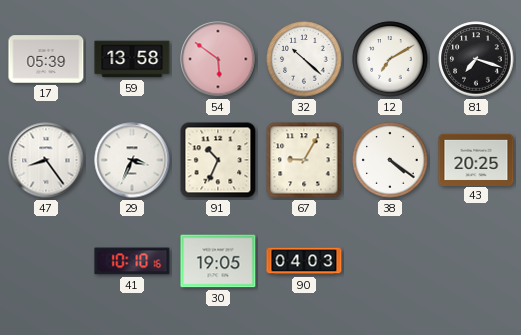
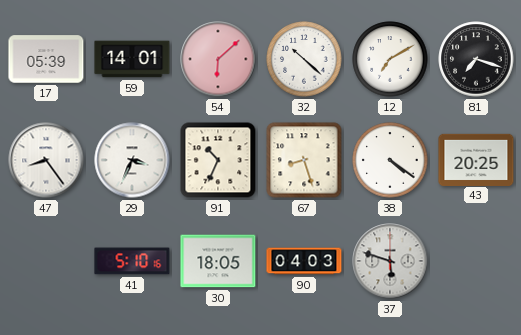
59: 13:58 -> 14:01
54: 5:51 -> 6:08
67: 9:05 -> 8:27
41: 10:10 -> 5:10
30: 19:05 -> 18:05
37: none -> 5:48
